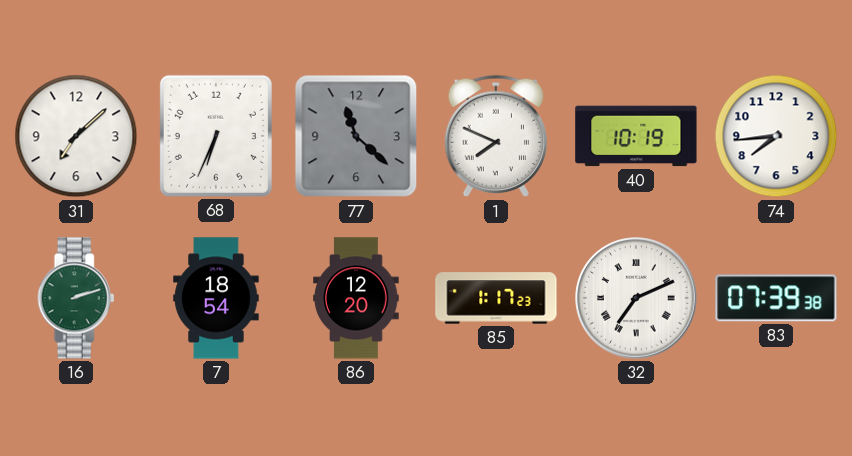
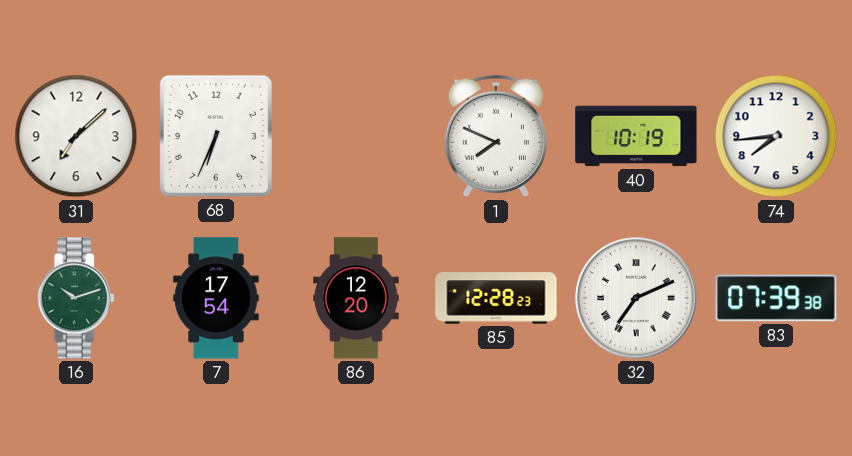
77: 11:22 -> none
16: 2:12 -> 10:12
7: 18:54 -> 17:54
85: 1:17 -> 12:28
